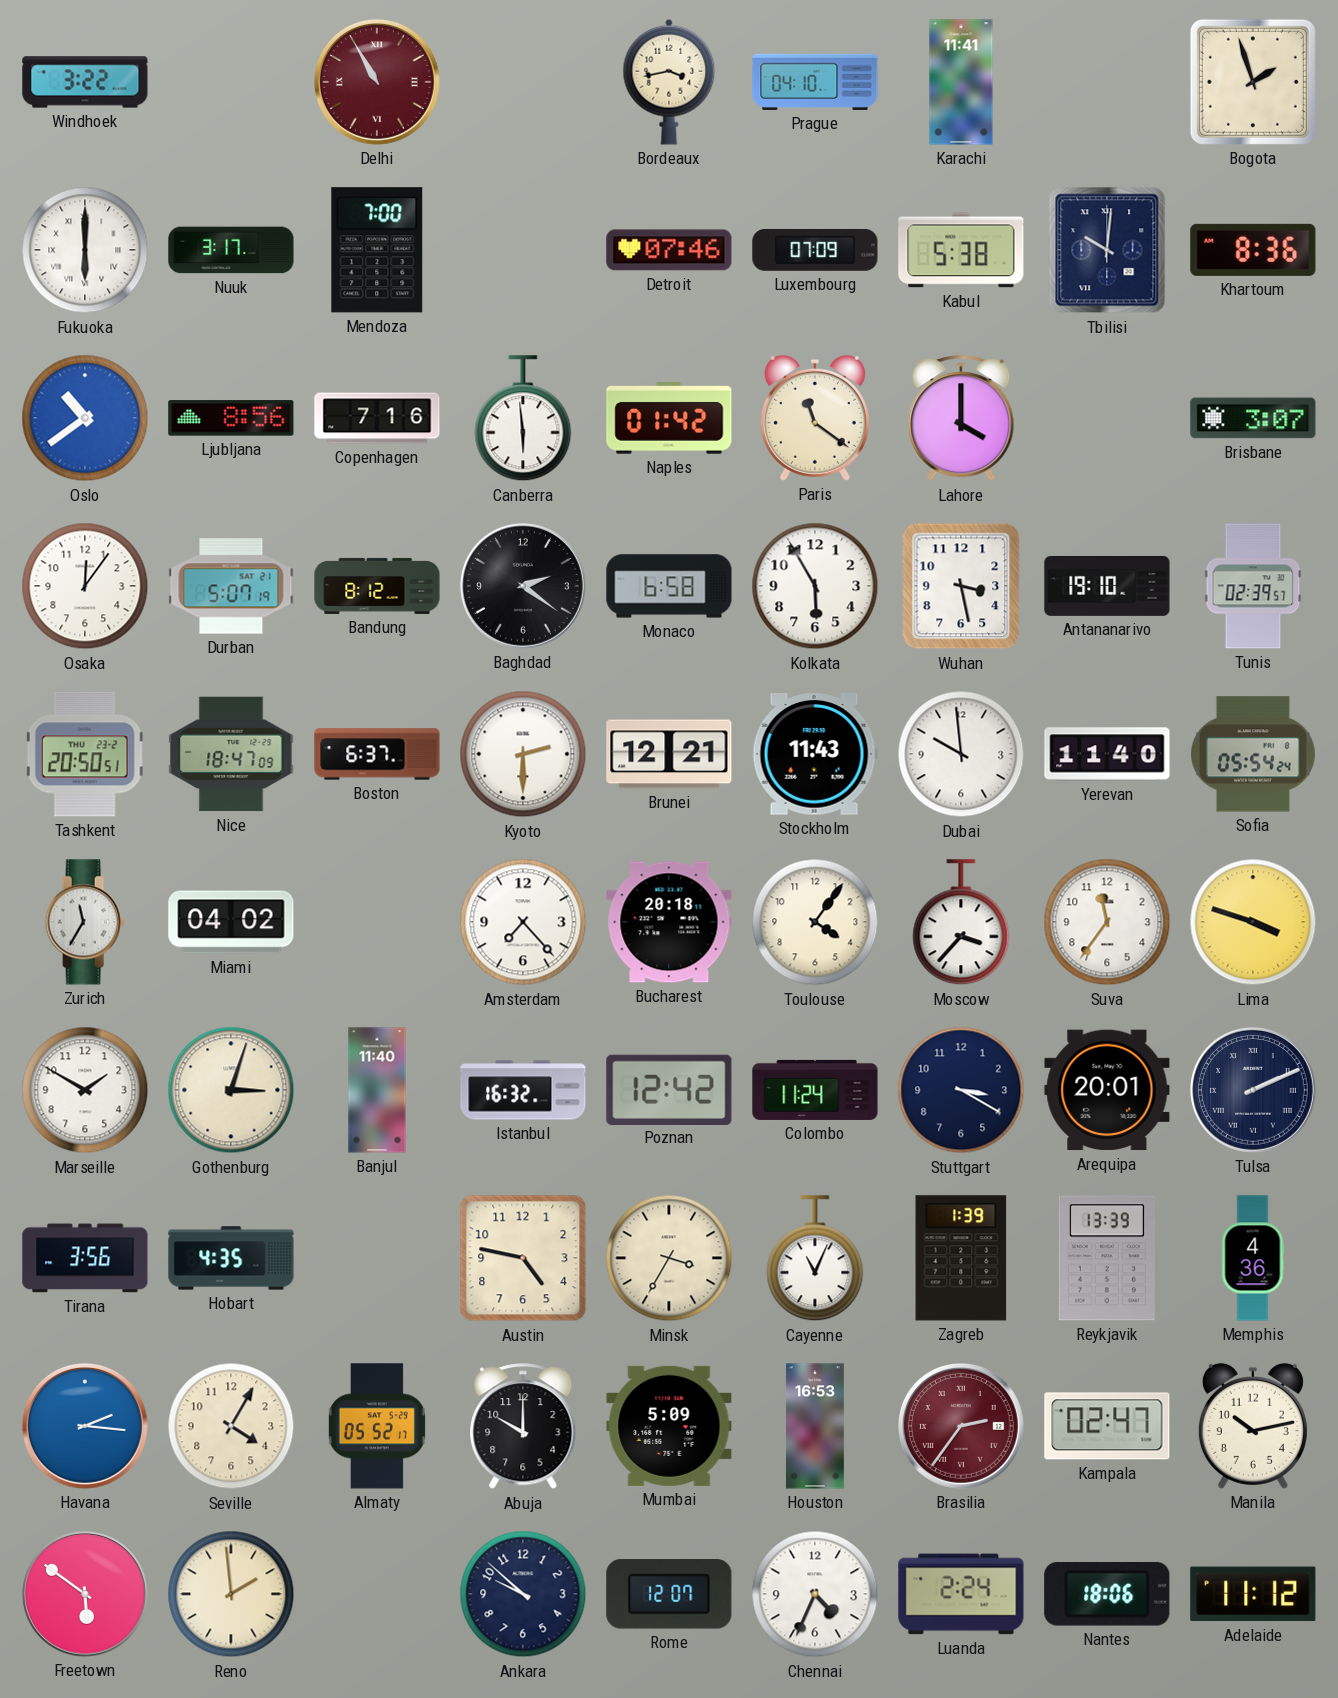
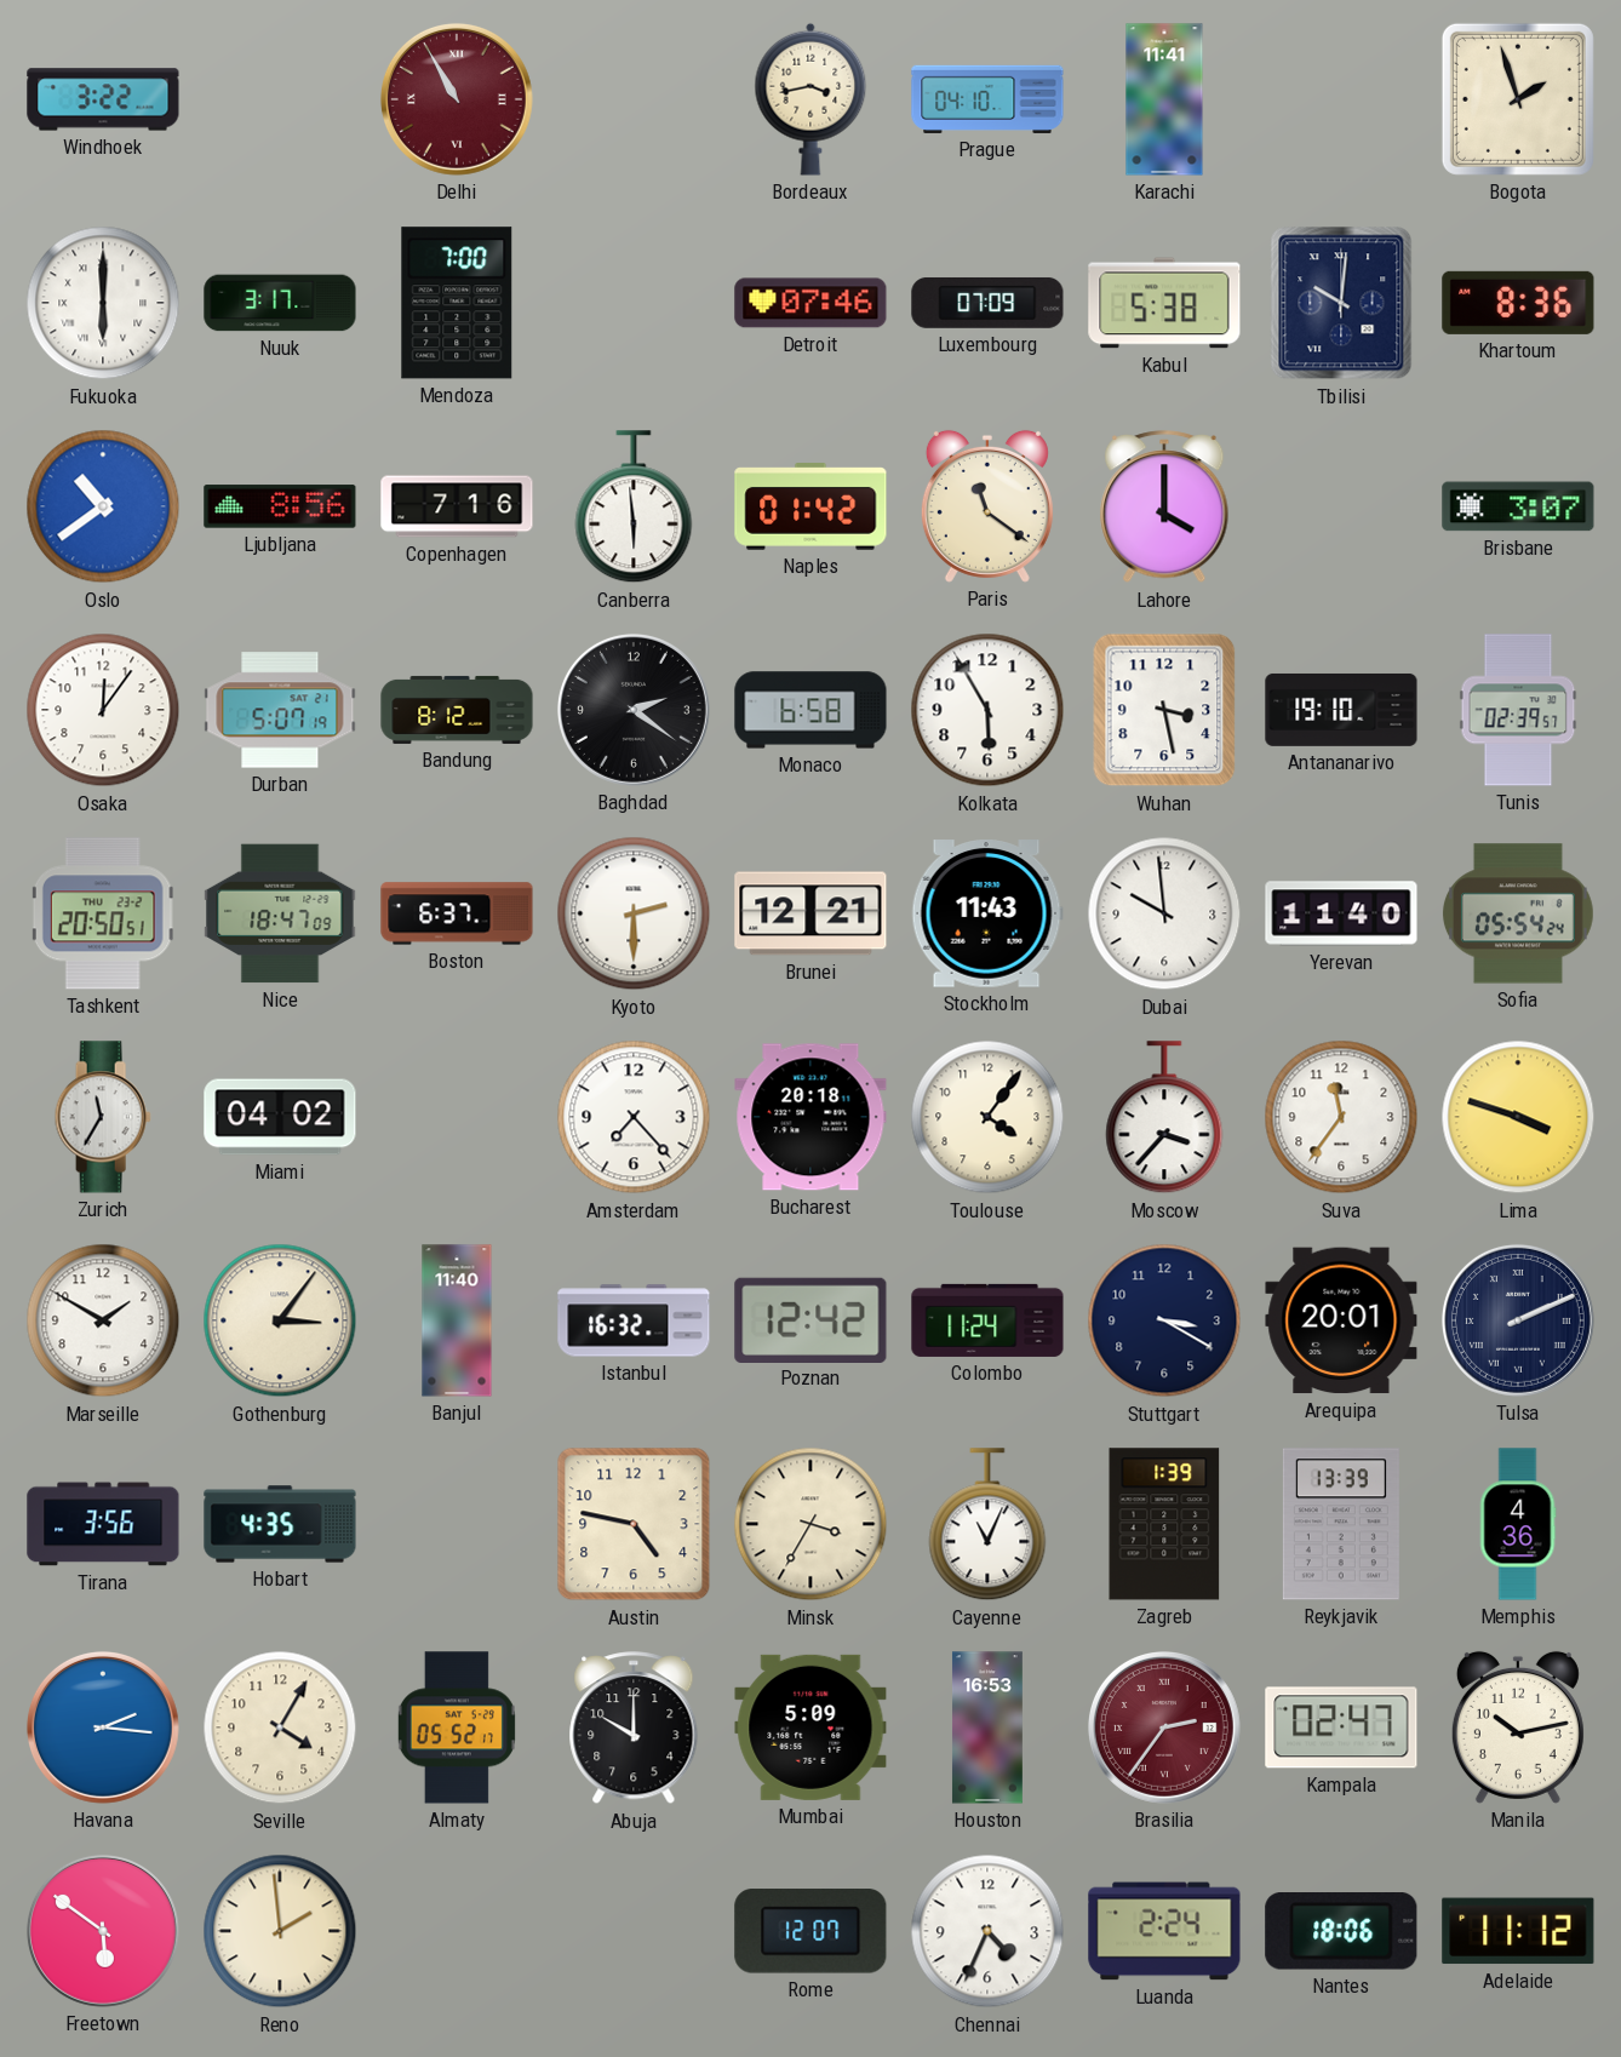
Gothenburg: 3:03 -> 3:06
Ankara: 9:52 -> none
